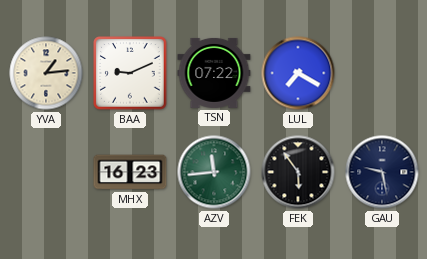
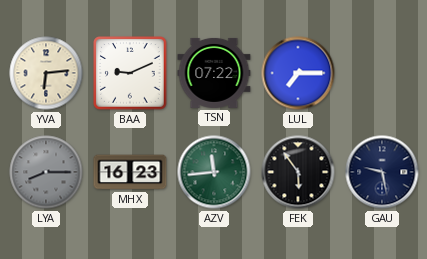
YVA: 1:14 -> 6:14
LUL: 7:20 -> 7:15
LYA: none -> 8:15
